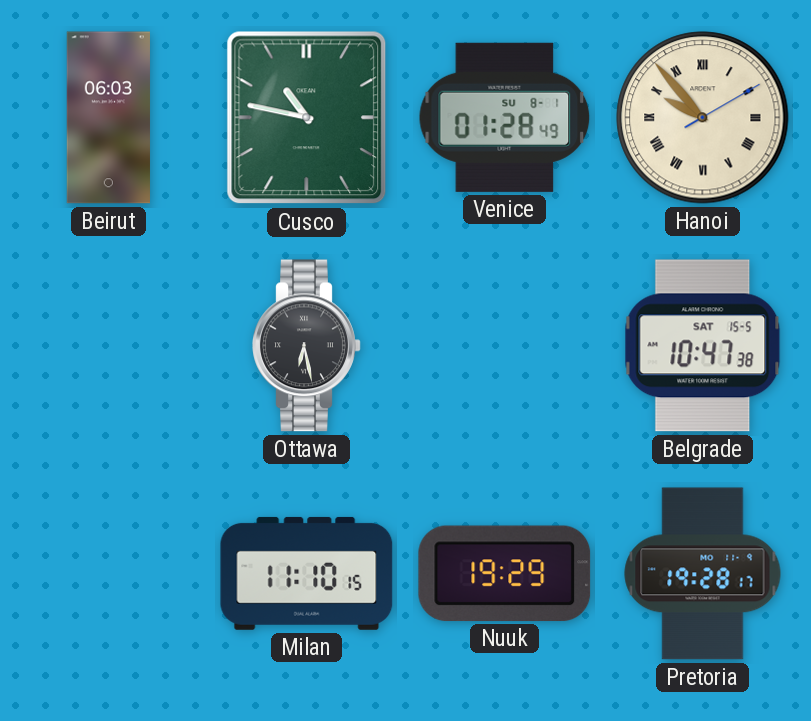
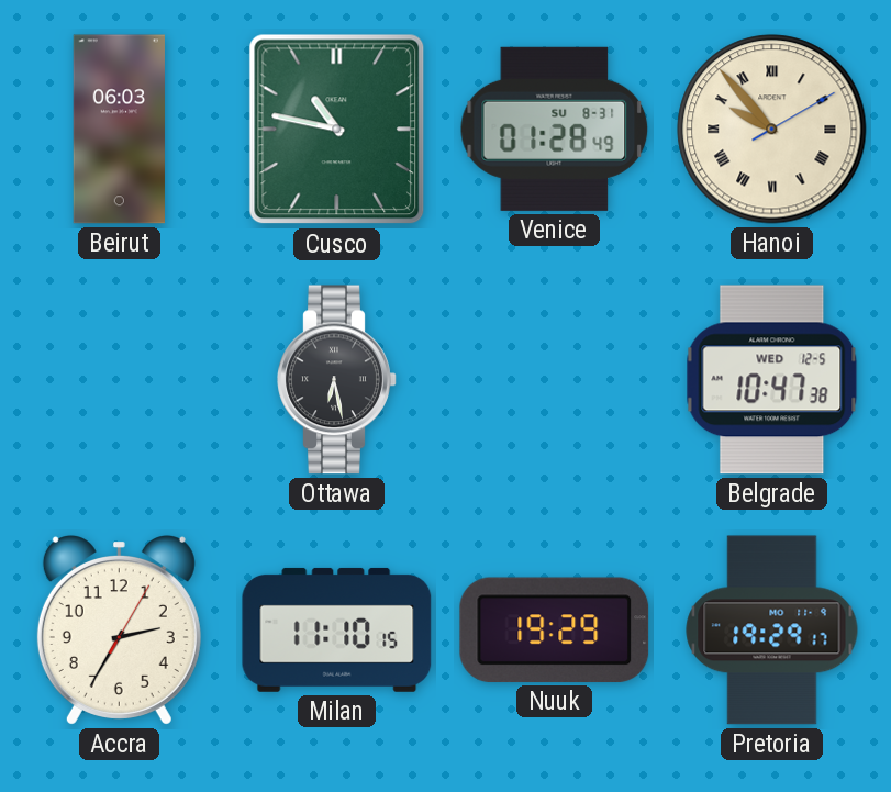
Venice date: SU 8-1 -> SU 8-31
Belgrade date: SAT 15-5 -> WED 12-5
Accra: none -> 2:35
Pretoria: 19:28 -> 19:29
